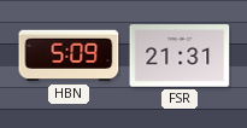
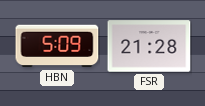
FSR: 21:31 -> 21:28
